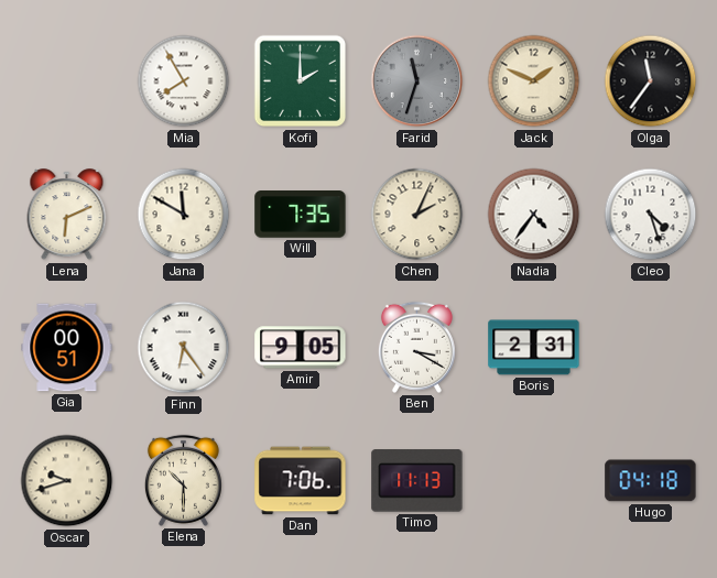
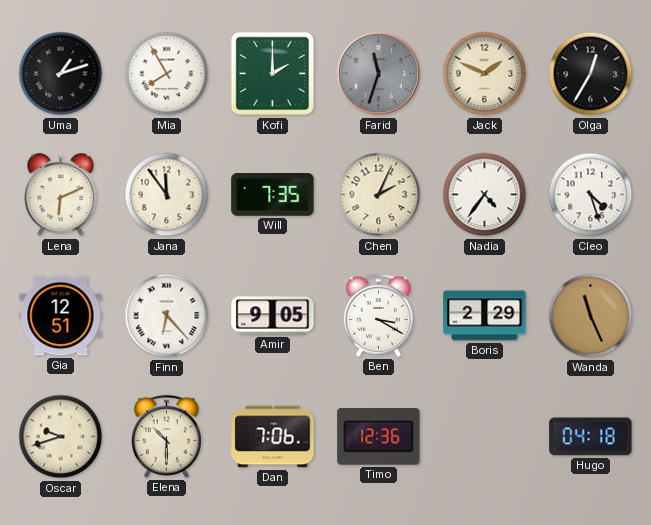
Uma: none -> 1:12
Olga: 11:36 -> 12:35
Jana: 11:50 -> 11:54
Gia: 00:51 -> 12:51
Finn: 6:24 -> 6:23
Boris: 2:31 -> 2:29
Wanda: none -> 11:26
Timo: 11:13 -> 12:36
